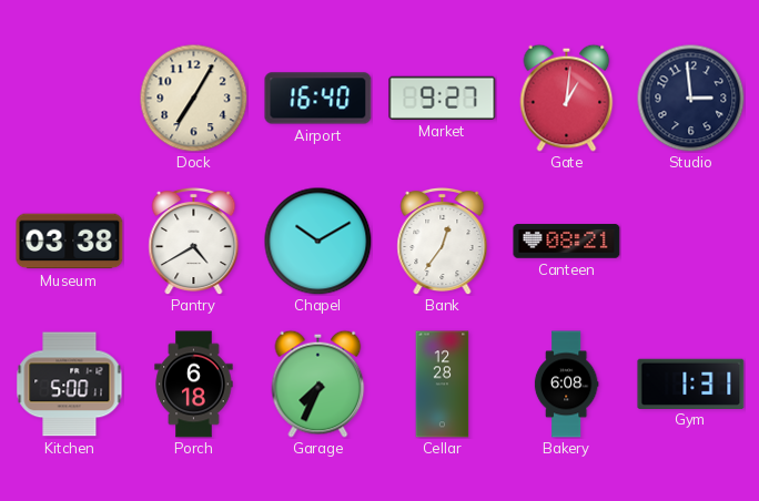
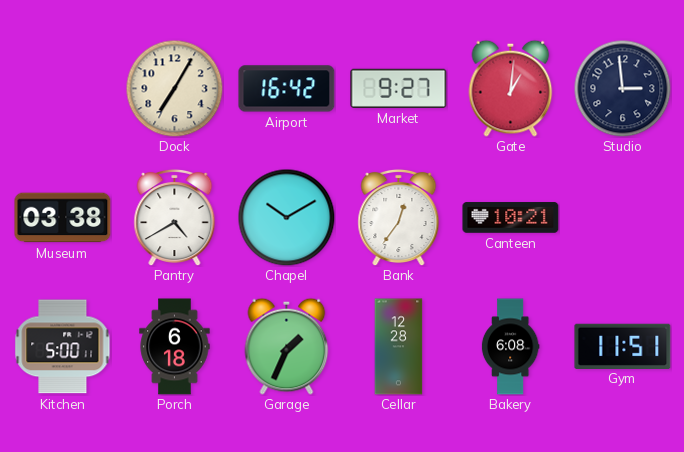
Airport: 16:40 -> 16:42
Canteen: 08:21 -> 10:21
Garage: 7:34 -> 1:34
Gym: 1:31 -> 11:51
